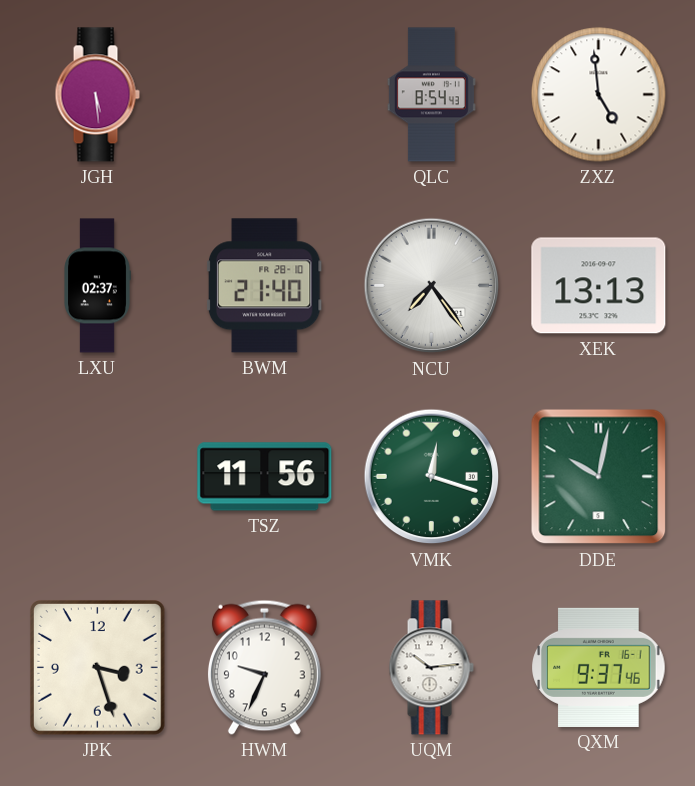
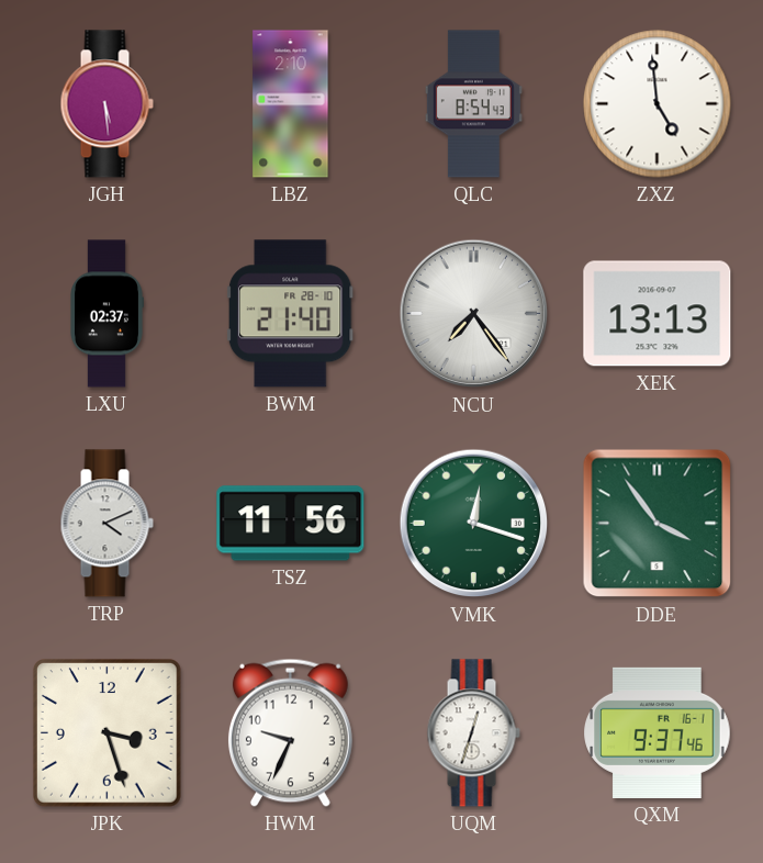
LBZ: none -> 2:10
TRP: none -> 4:11
DDE: 10:02 -> 3:54
UQM: 10:14 -> 12:33
